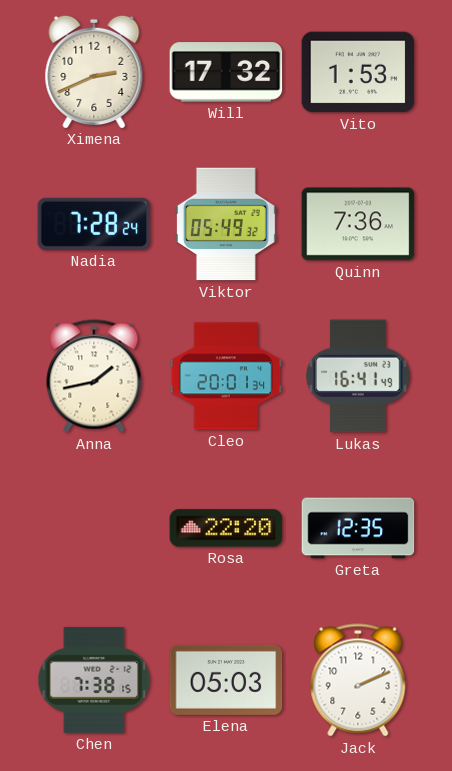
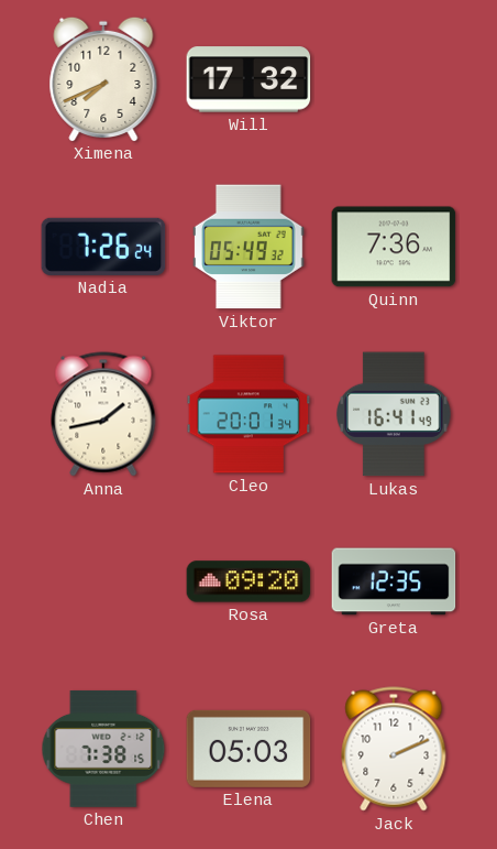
Ximena: 2:41 -> 7:41
Vito: 1:53 -> none
Nadia: 7:28 -> 7:26
Rosa: 22:20 -> 09:20
